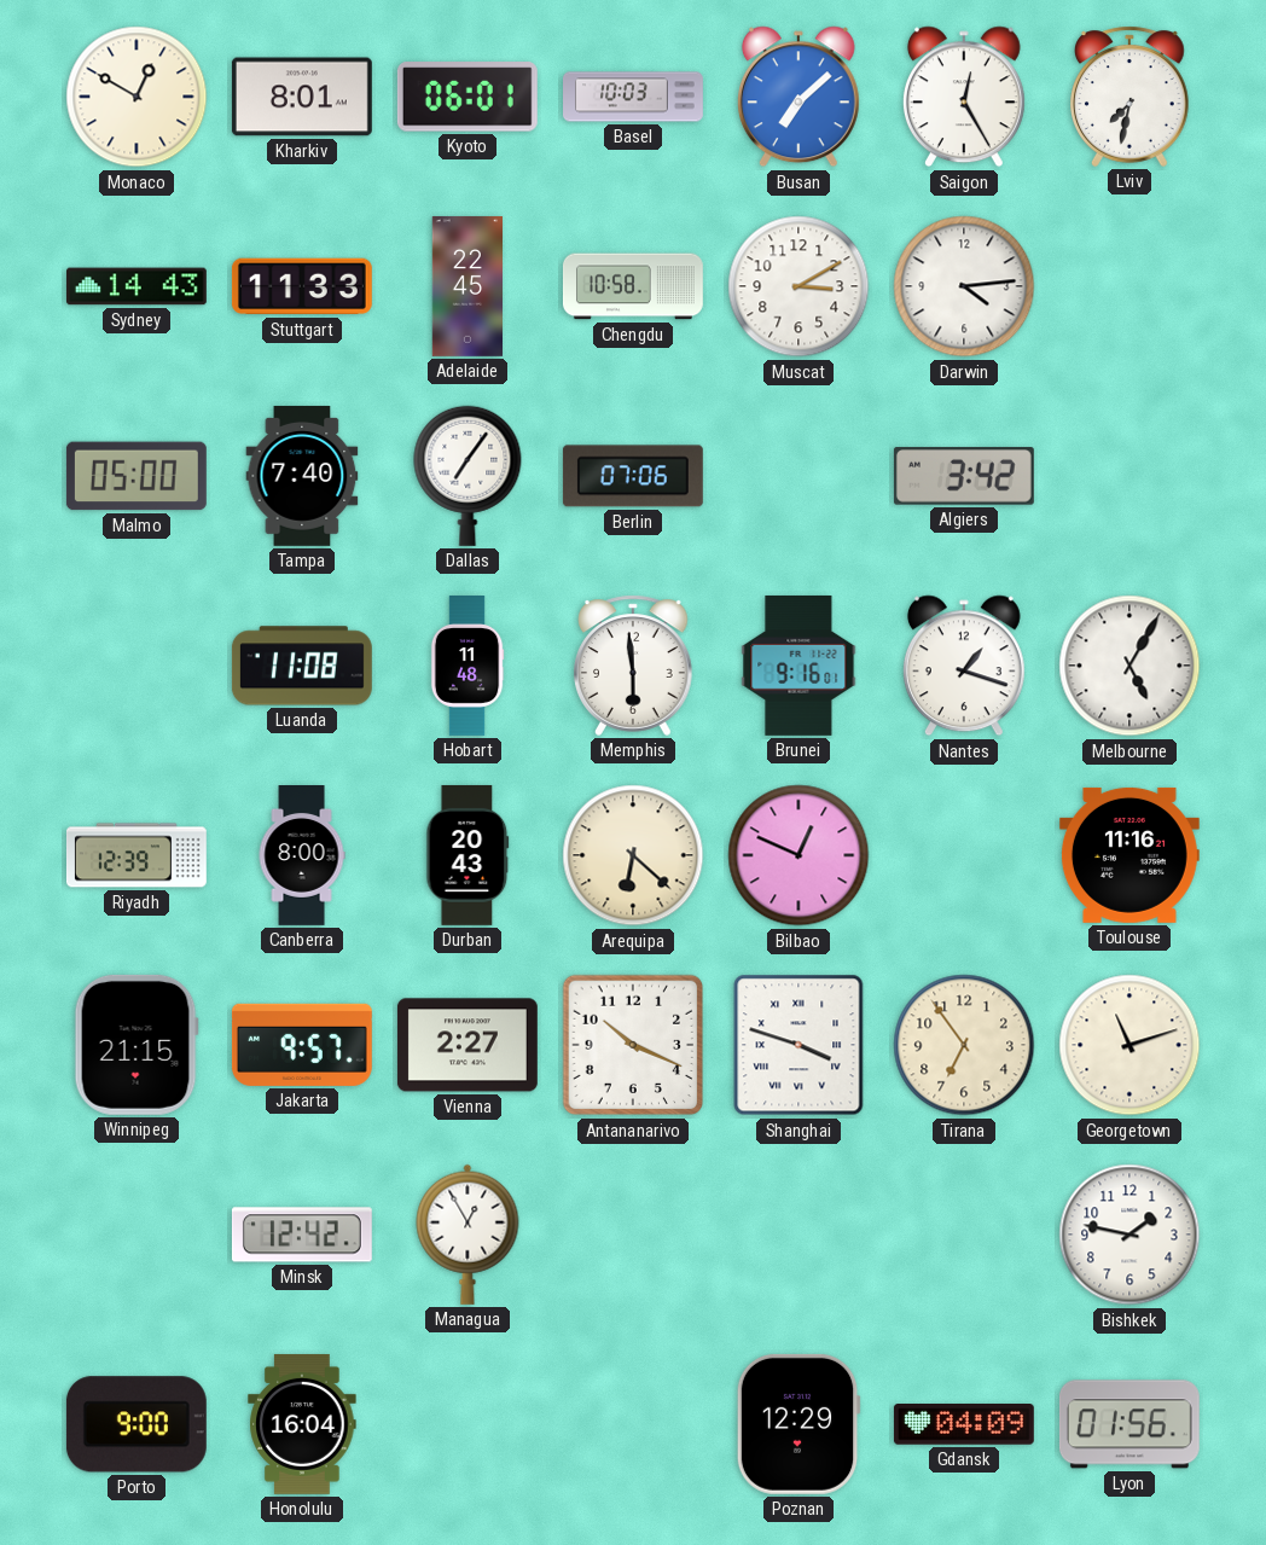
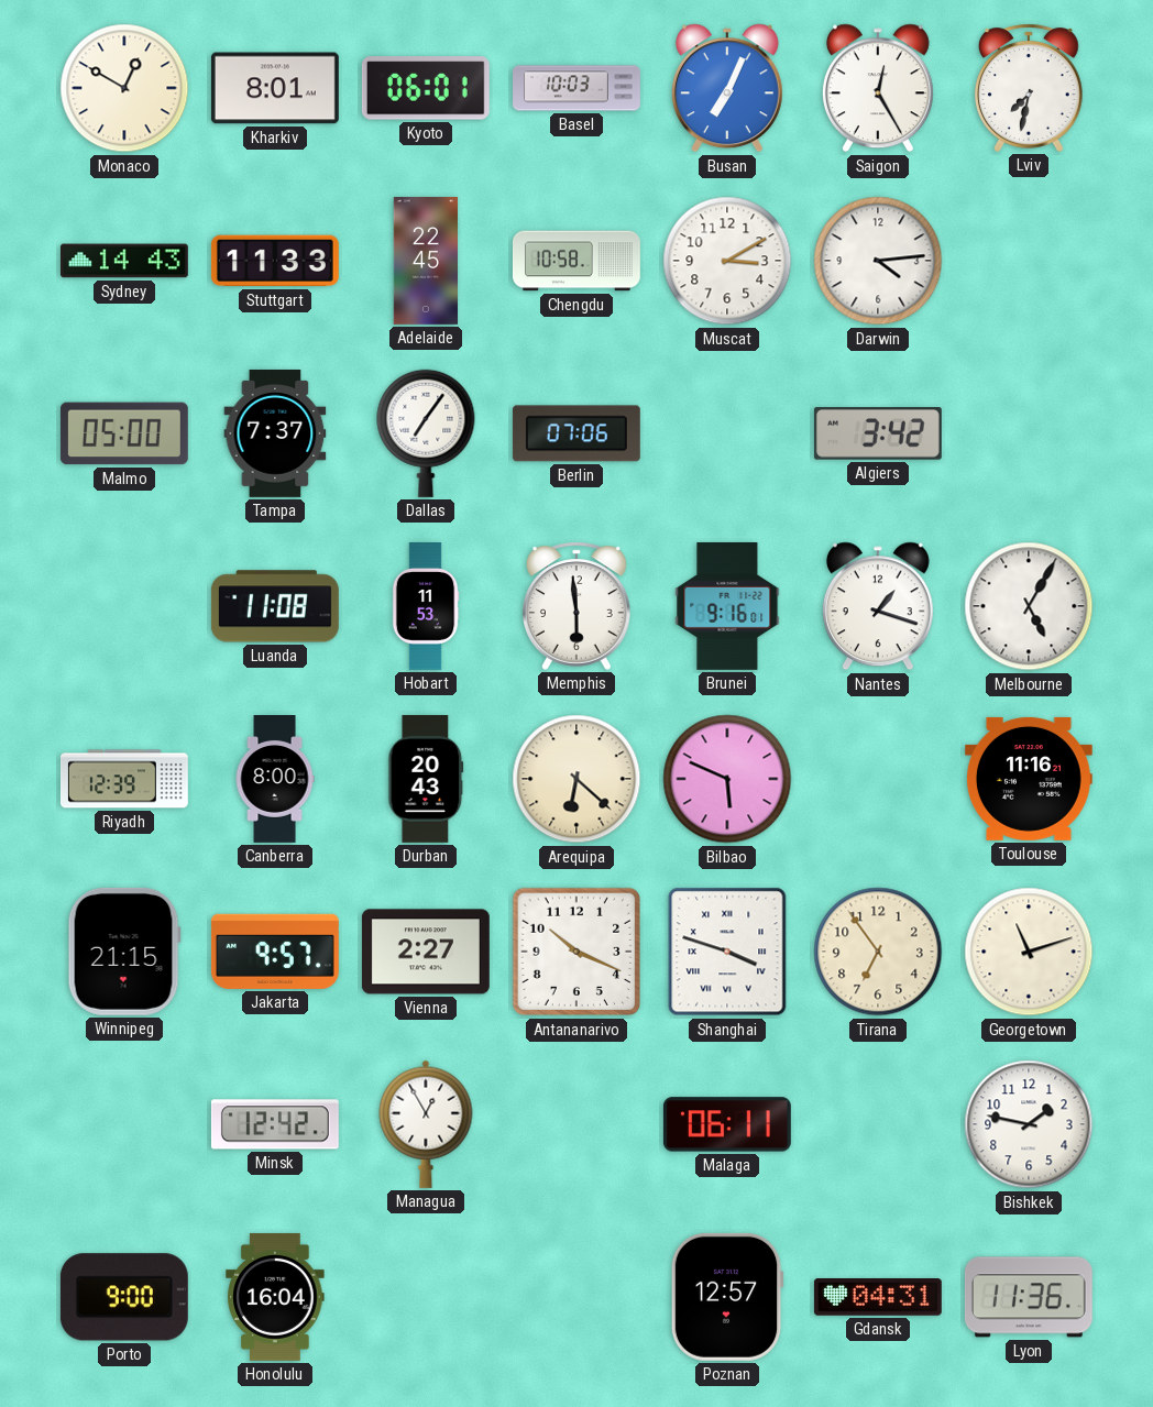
Busan: 7:08 -> 7:04
Tampa: 7:40 -> 7:37
Hobart: 11:48 -> 11:53
Bilbao: 12:49 -> 5:49
Malaga: none -> 06:11
Poznan: 12:29 -> 12:57
Gdansk: 04:09 -> 04:31
Lyon: 01:56 -> 11:36
